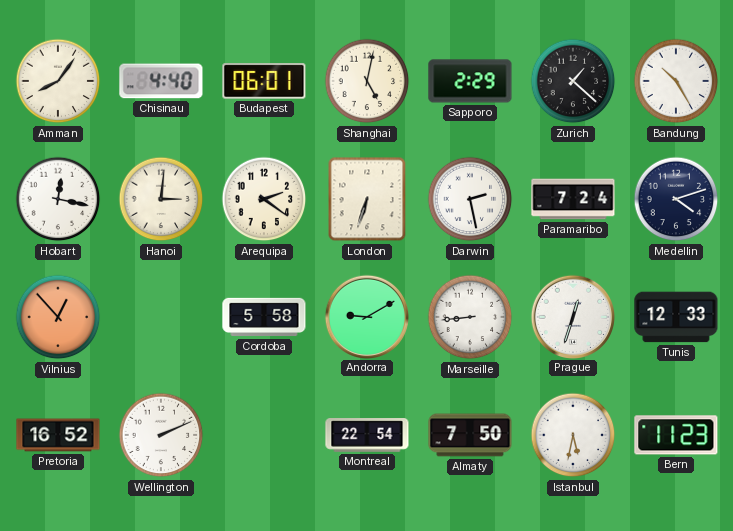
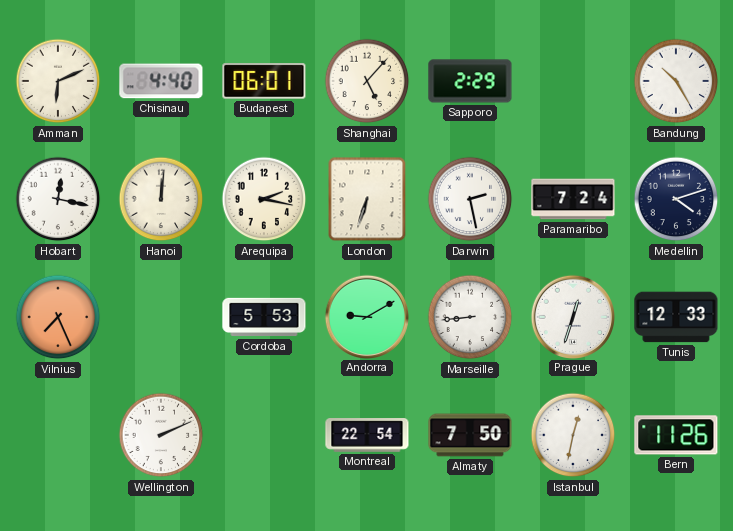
Amman: 8:06 -> 6:11
Shanghai: 5:02 -> 5:07
Zurich: 1:22 -> none
Hanoi: 3:01 -> 12:01
Arequipa: 2:21 -> 2:17
Vilnius: 12:53 -> 7:26
Cordoba: 5:58 -> 5:53
Pretoria: 16:52 -> none
Istanbul: 5:32 -> 12:32
Bern: 11:23 -> 11:26
